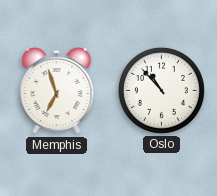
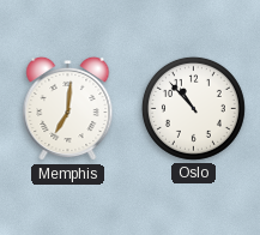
Memphis: 6:57 -> 7:01
